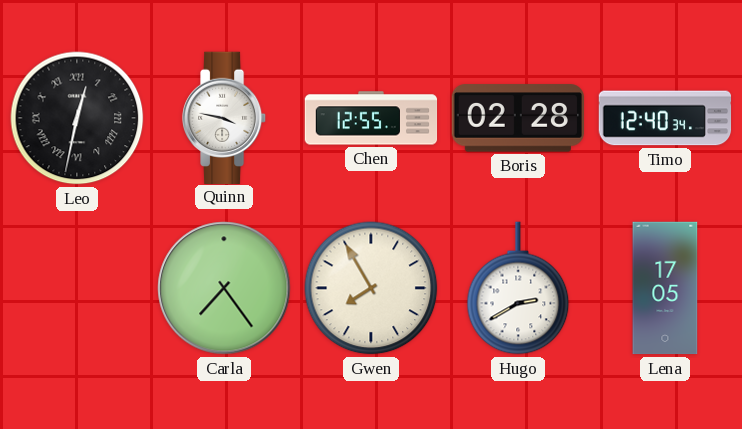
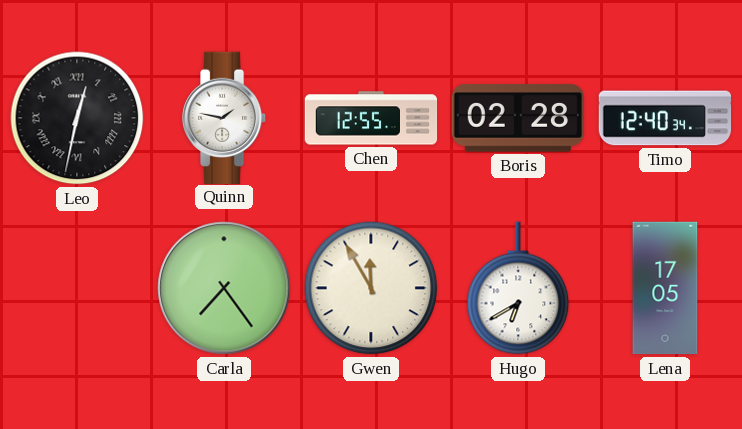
Quinn: 3:47 -> 1:47
Gwen: 7:55 -> 11:55
Hugo: 2:40 -> 6:40
